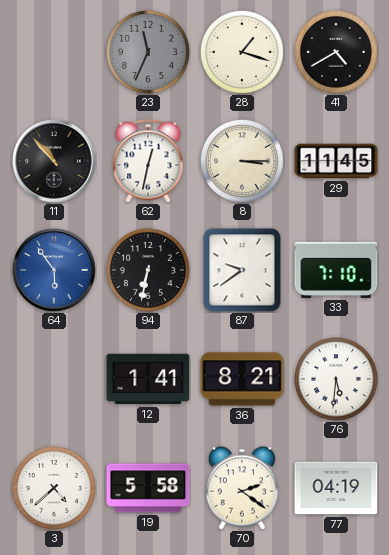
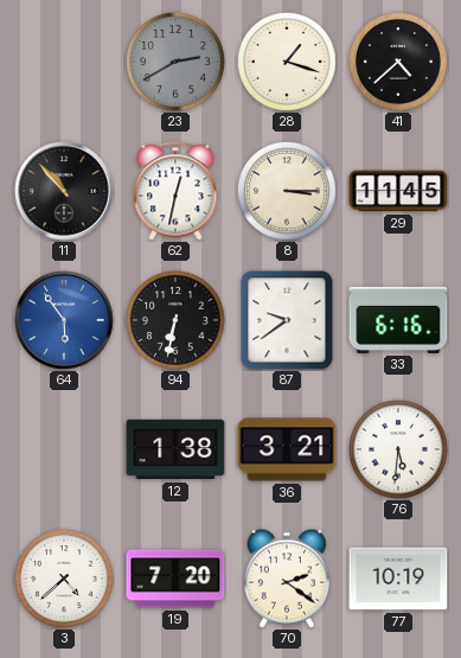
23: 11:34 -> 2:40
41: 4:40 -> 4:38
33: 7:10 -> 6:16
12: 1:41 -> 1:38
36: 8:21 -> 3:21
19: 5:58 -> 7:20
77: 04:19 -> 10:19
